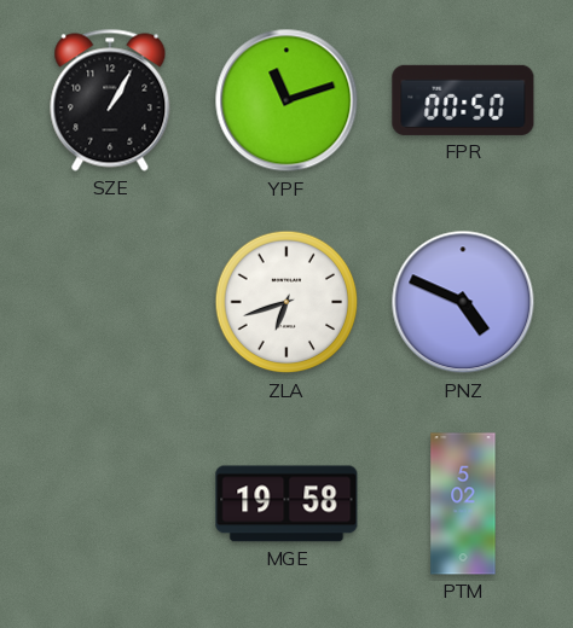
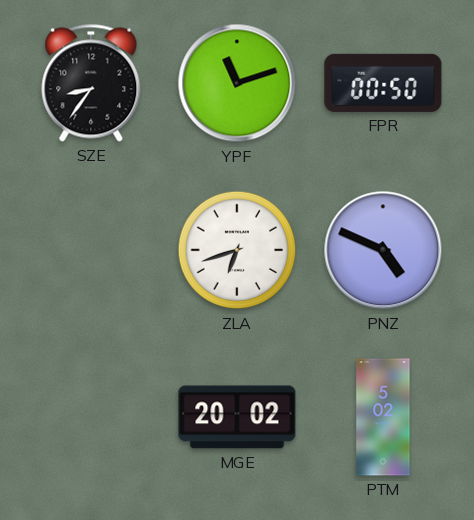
SZE: 1:05 -> 8:36
MGE: 19:58 -> 20:02
